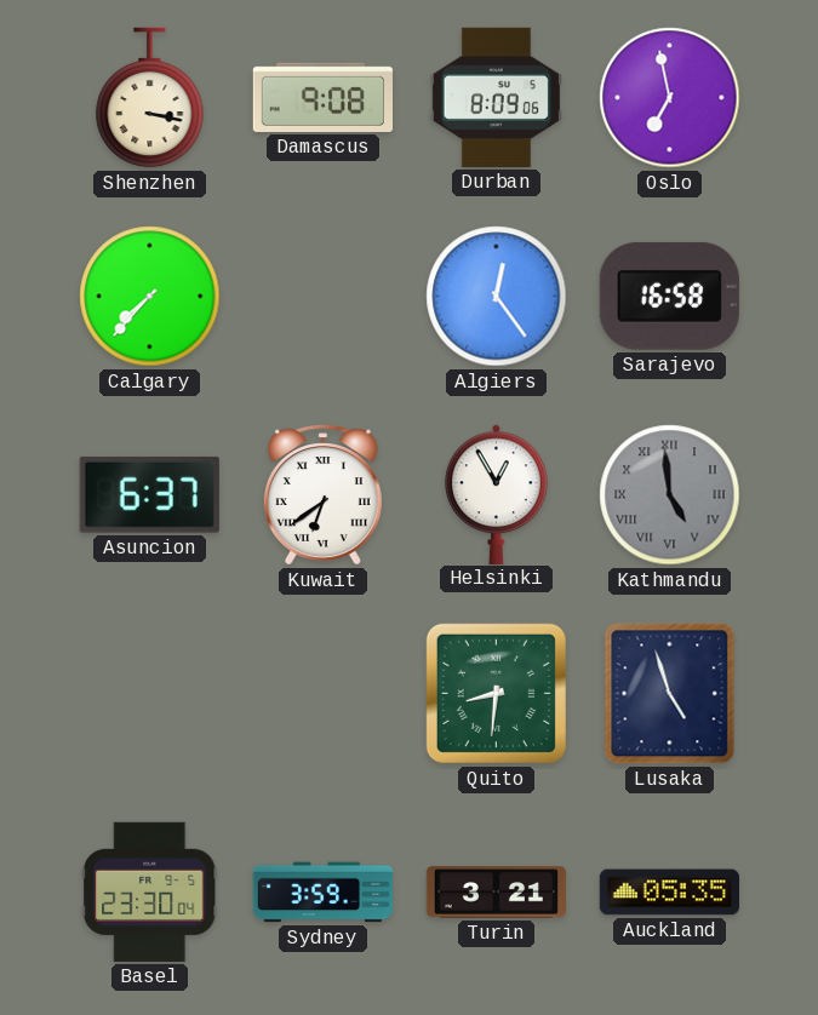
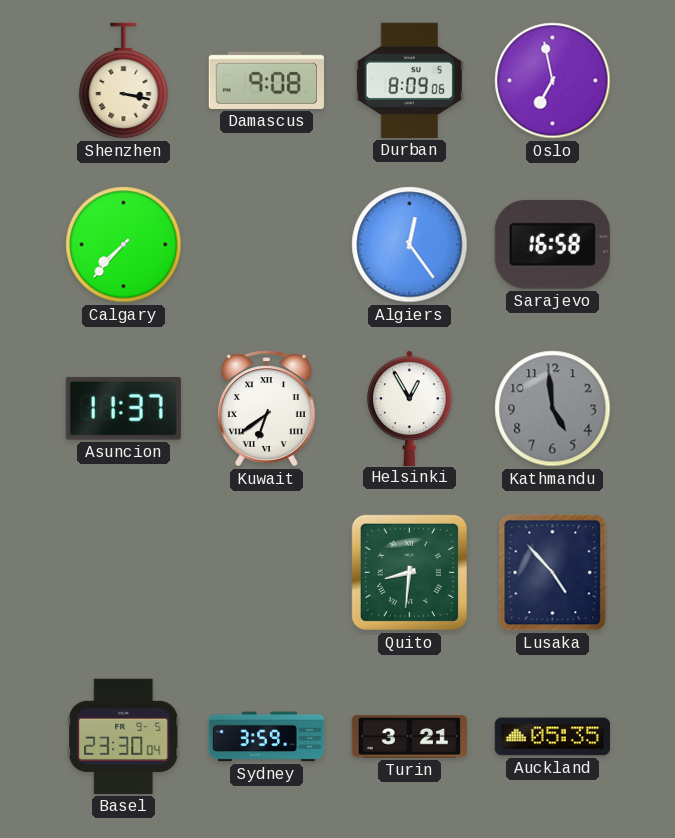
Asuncion: 6:37 -> 11:37
Kathmandu numerals: Roman -> Arabic
Lusaka: 4:57 -> 4:53
